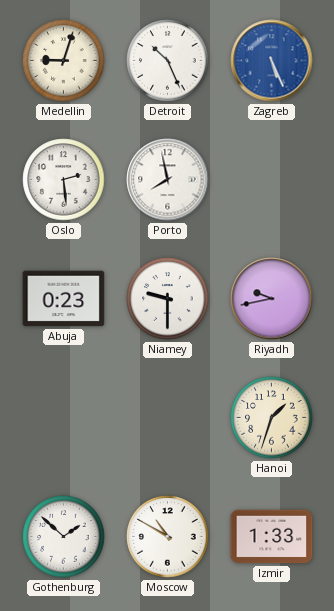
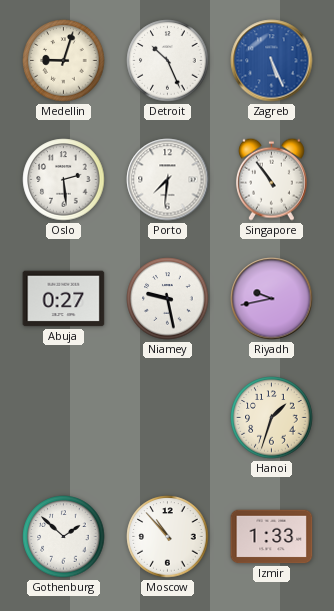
Porto: 7:58 -> 7:31
Singapore: none -> 10:54
Abuja: 0:23 -> 0:27
Niamey: 9:30 -> 9:28
Moscow: 10:50 -> 10:53
